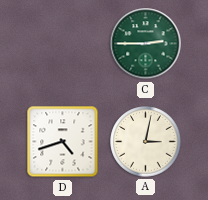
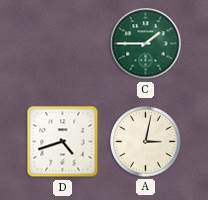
C: 2:45 -> 1:45
